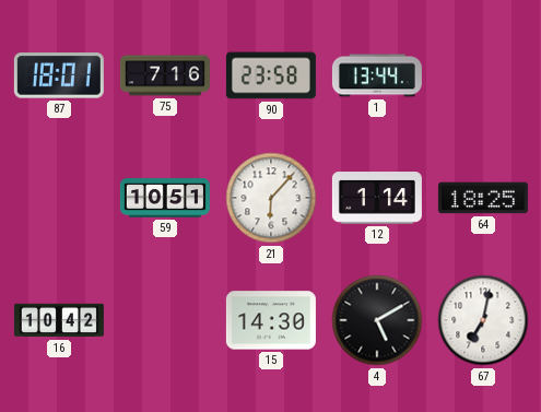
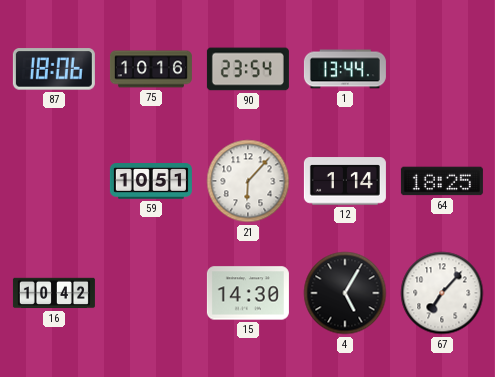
87: 18:01 -> 18:06
75: 7:16 -> 10:16
90: 23:58 -> 23:54
4: 5:10 -> 5:05
67: 7:02 -> 7:07
